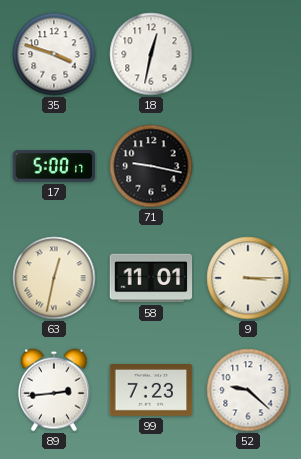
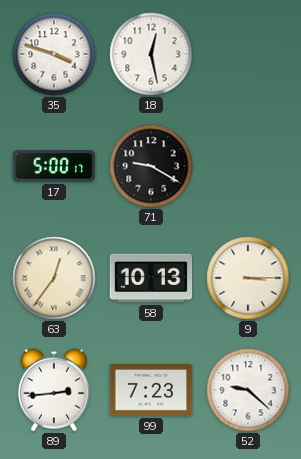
18: 12:32 -> 12:28
71: 9:17 -> 9:20
63: 12:32 -> 12:36
58: 11:01 -> 10:13
